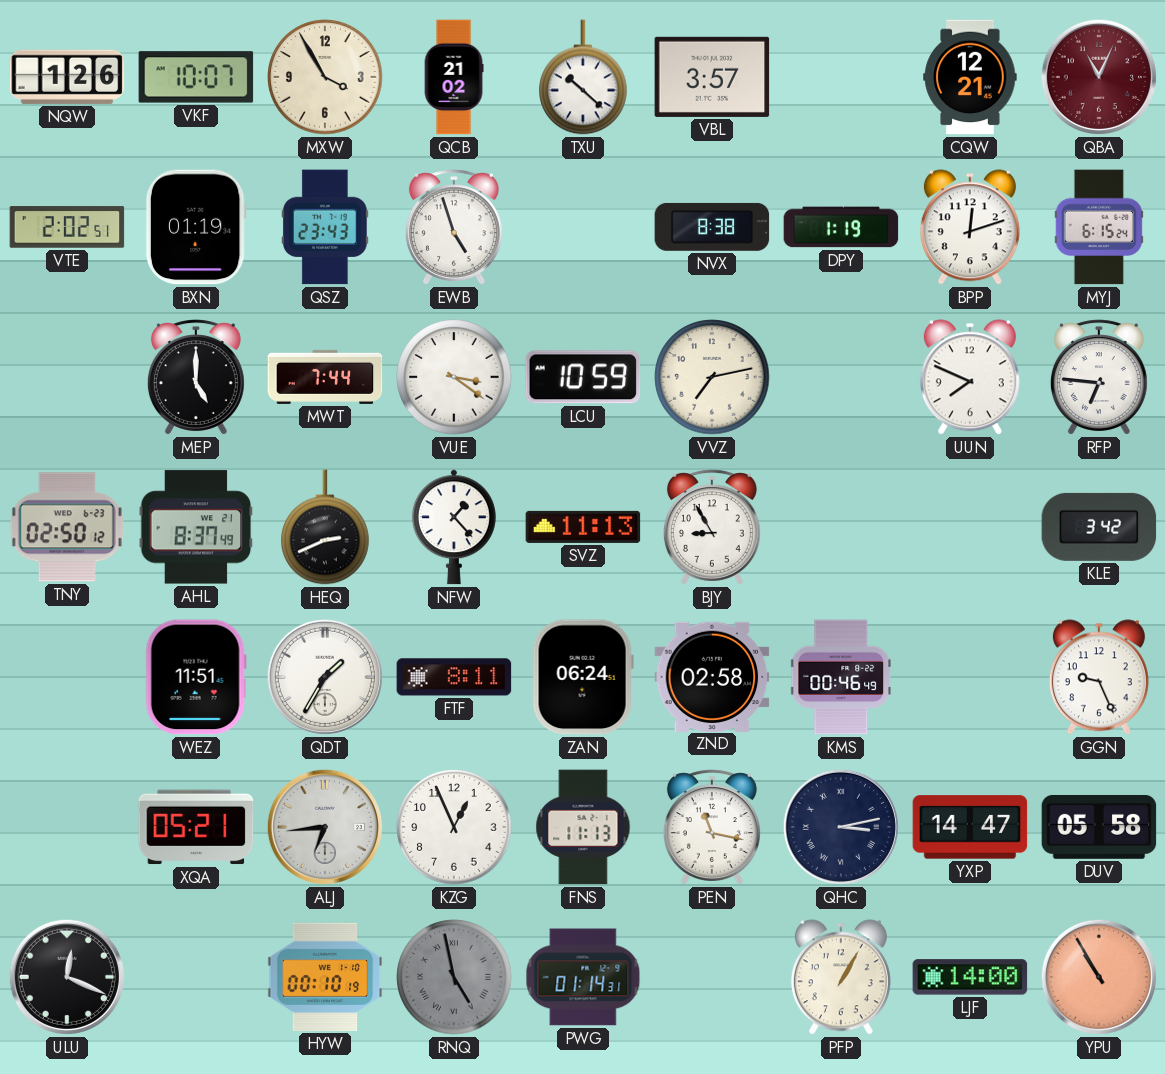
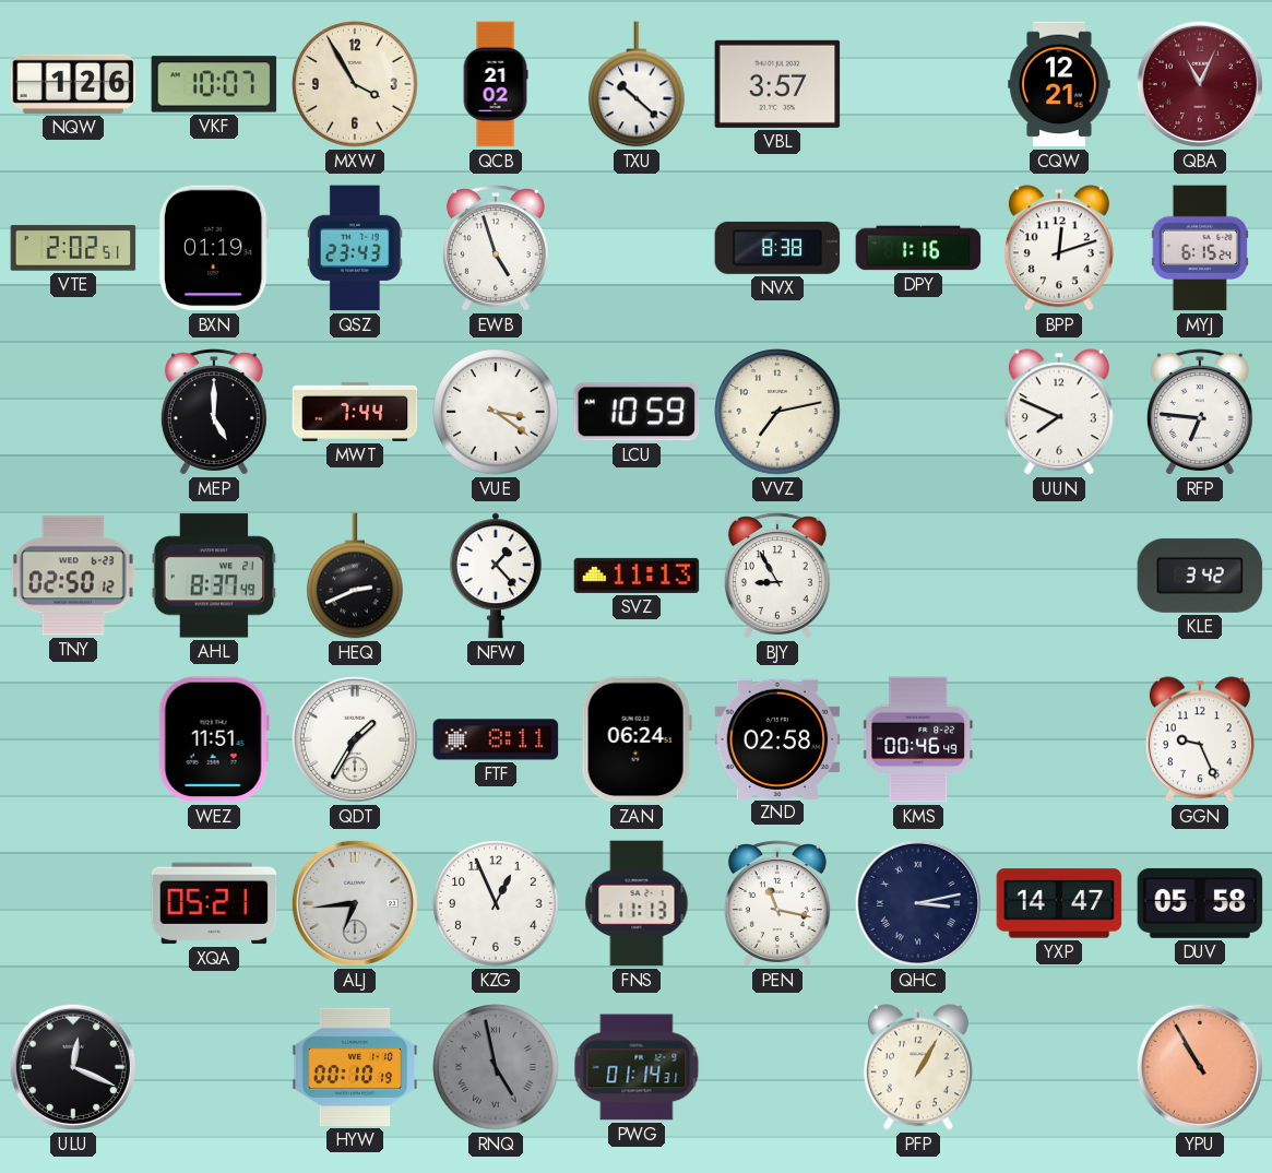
DPY: 1:19 -> 1:16
LJF: 14:00 -> none
